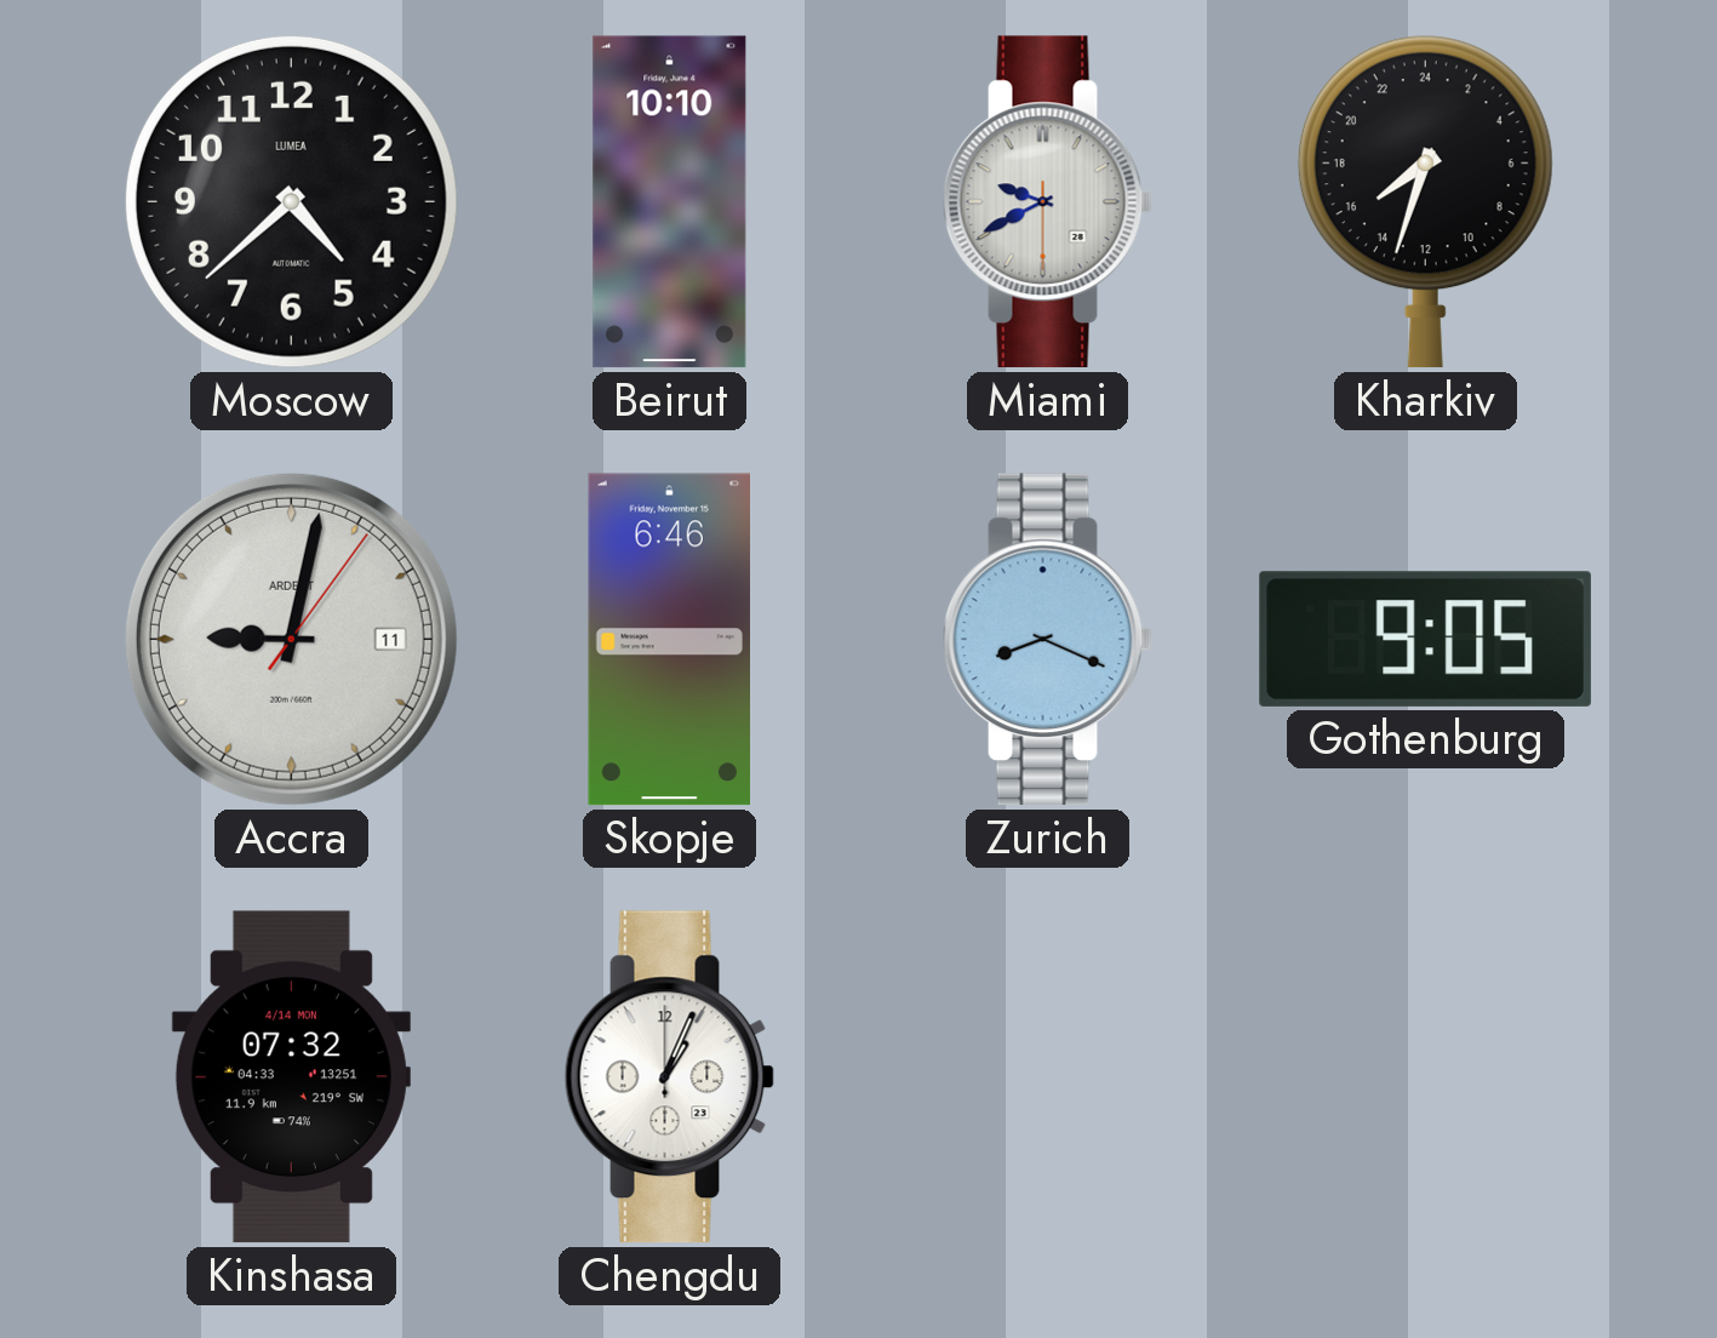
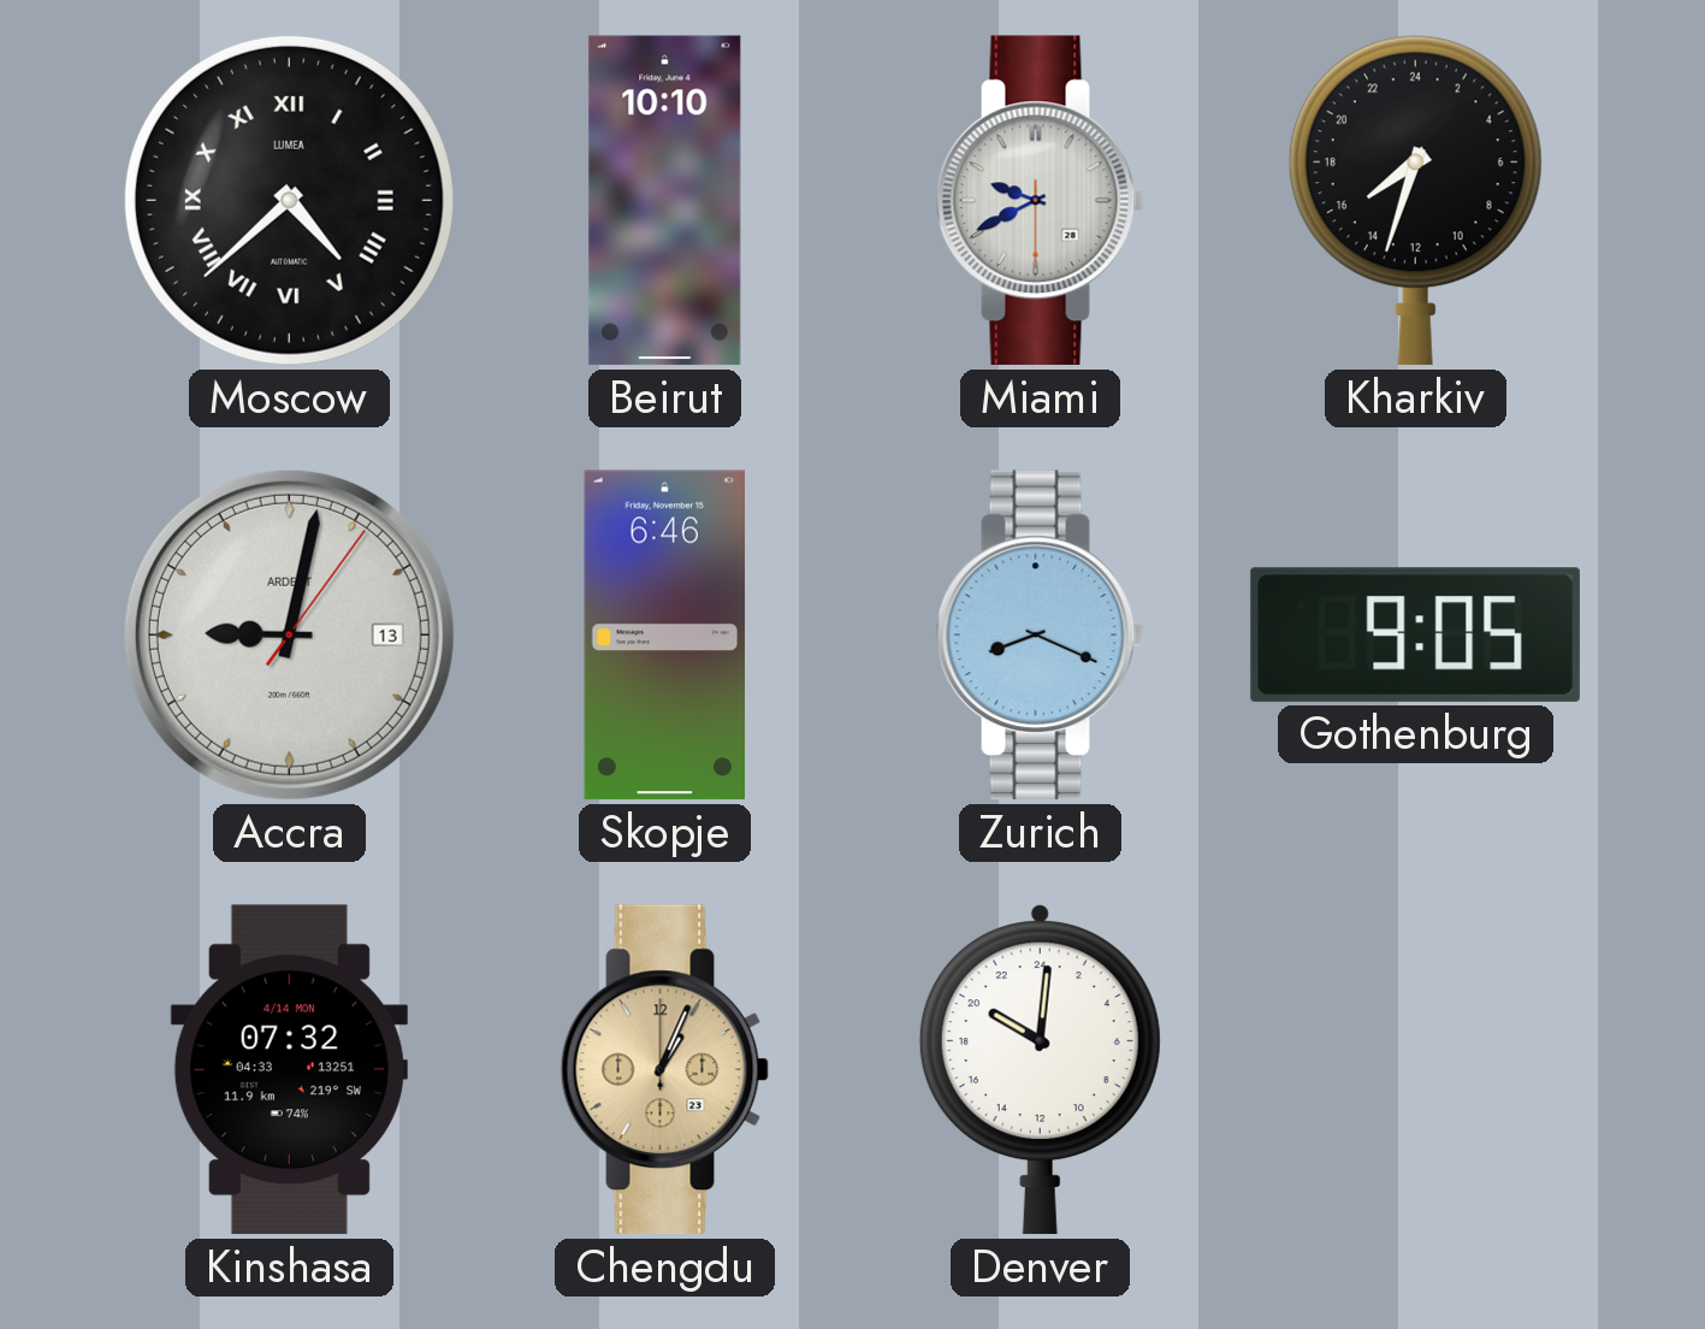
Moscow numerals: Arabic -> Roman
Accra date: 11 -> 13
Chengdu dial: white -> champagne
Denver: none -> 20:01
